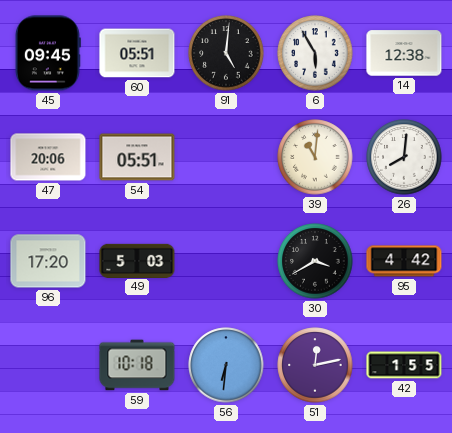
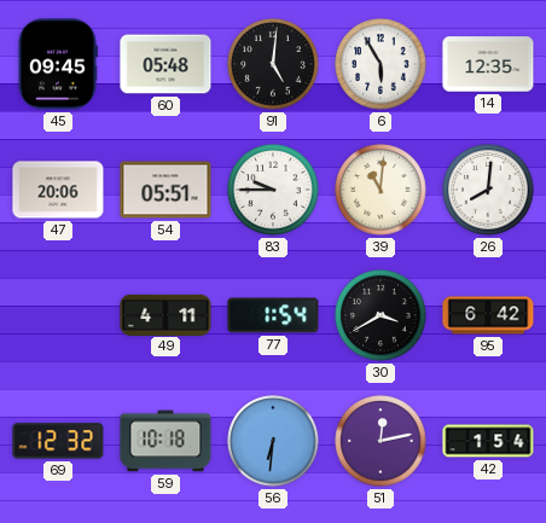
60: 05:51 -> 05:48
14: 12:38 -> 12:35
83: none -> 9:45
96: 17:20 -> none
49: 5:03 -> 4:11
77: none -> 1:54
95: 4:42 -> 6:42
69: none -> 12:32
42: 1:55 -> 1:54
